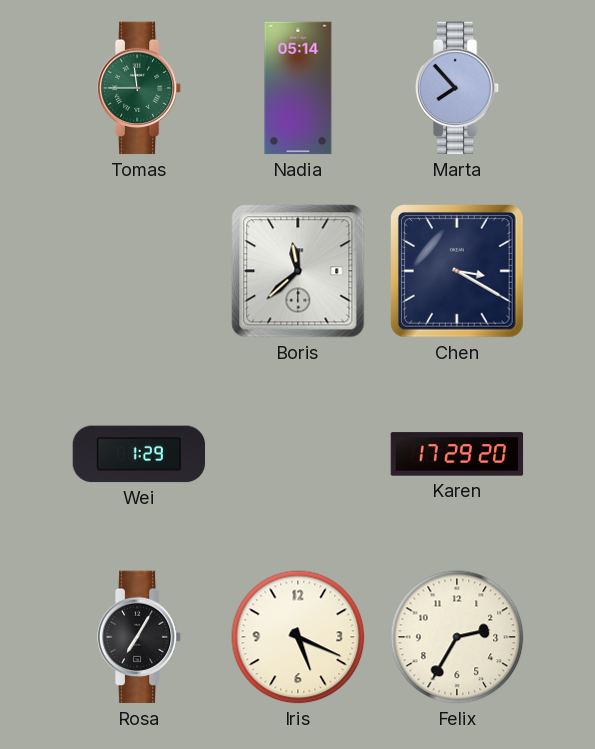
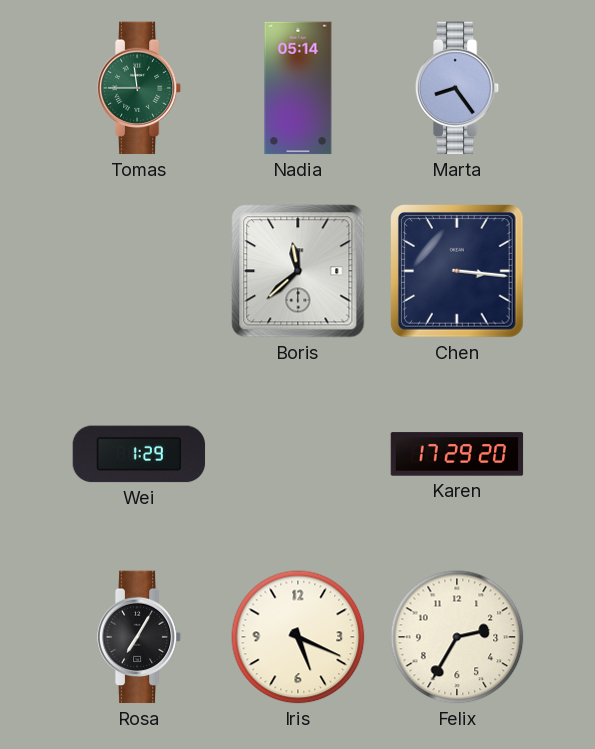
Marta: 7:53 -> 8:24
Chen: 3:20 -> 3:16
